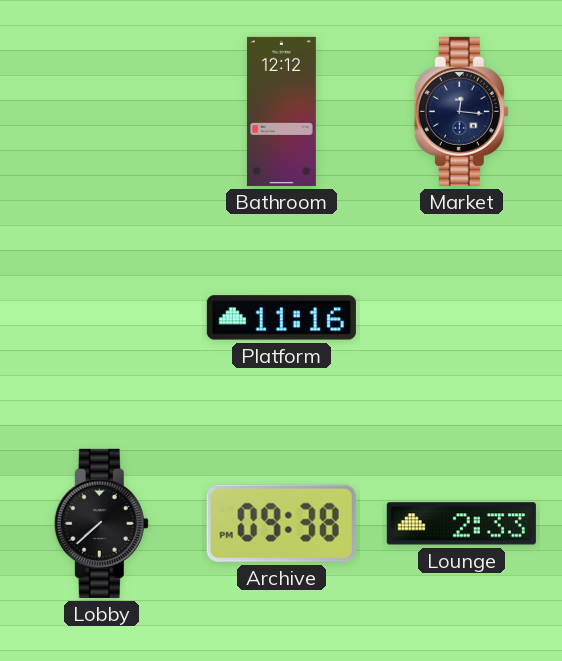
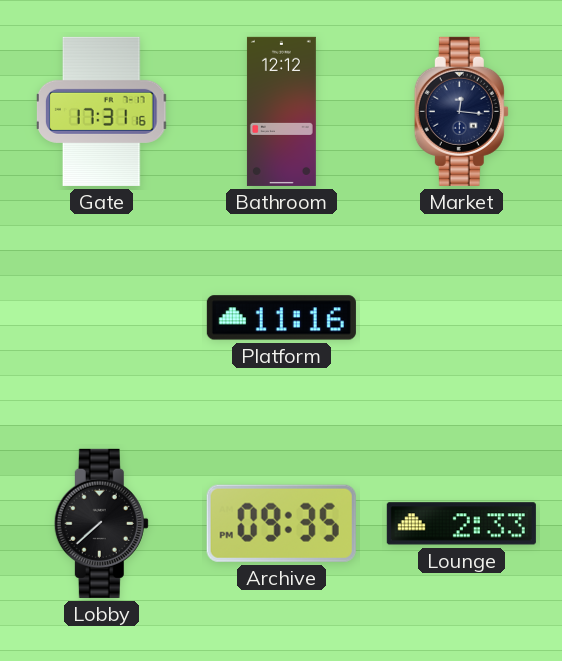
Gate: none -> 17:31
Archive: 09:38 -> 09:35
